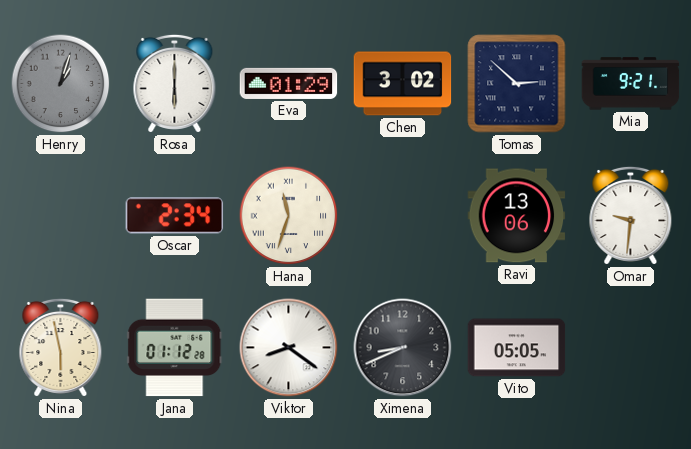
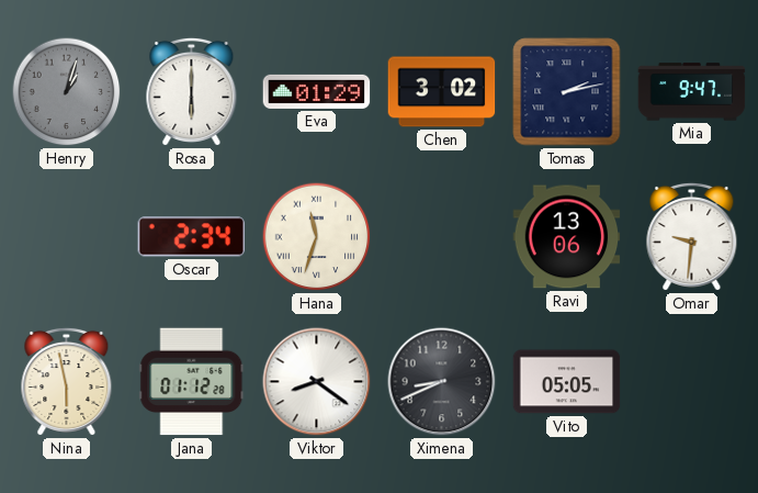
Tomas: 2:52 -> 2:13
Mia: 9:21 -> 9:47
